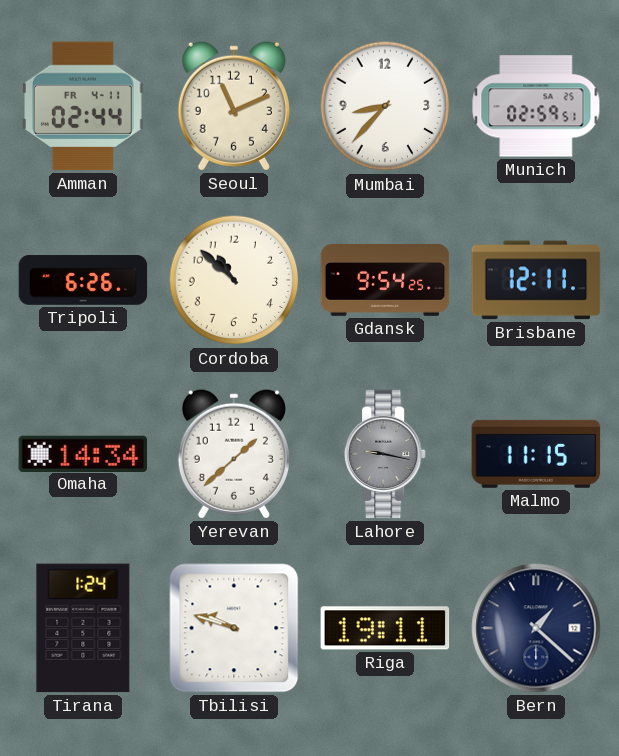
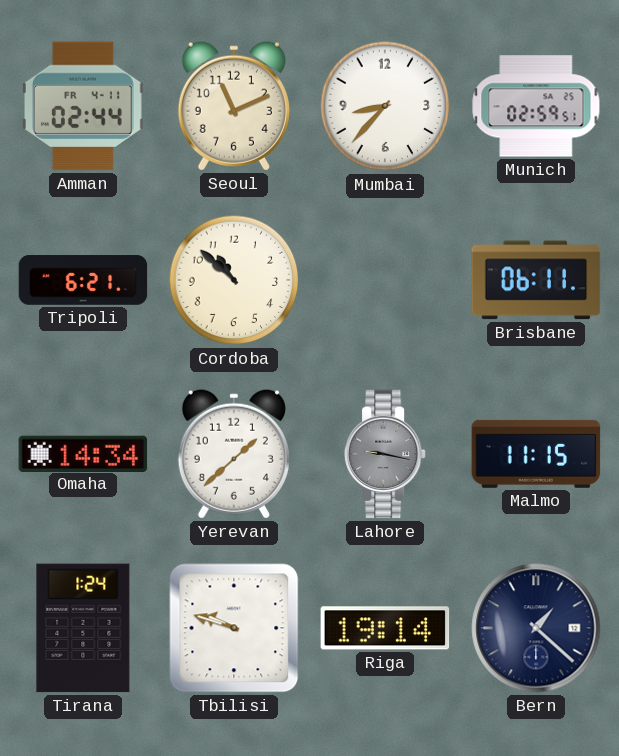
Tripoli: 6:26 -> 6:21
Gdansk: 9:54 -> none
Brisbane: 12:11 -> 06:11
Riga: 19:11 -> 19:14
